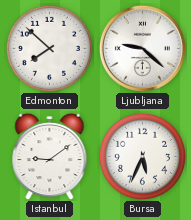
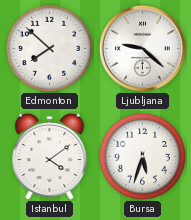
Istanbul: 9:09 -> 4:09
Bursa: 5:34 -> 5:33
